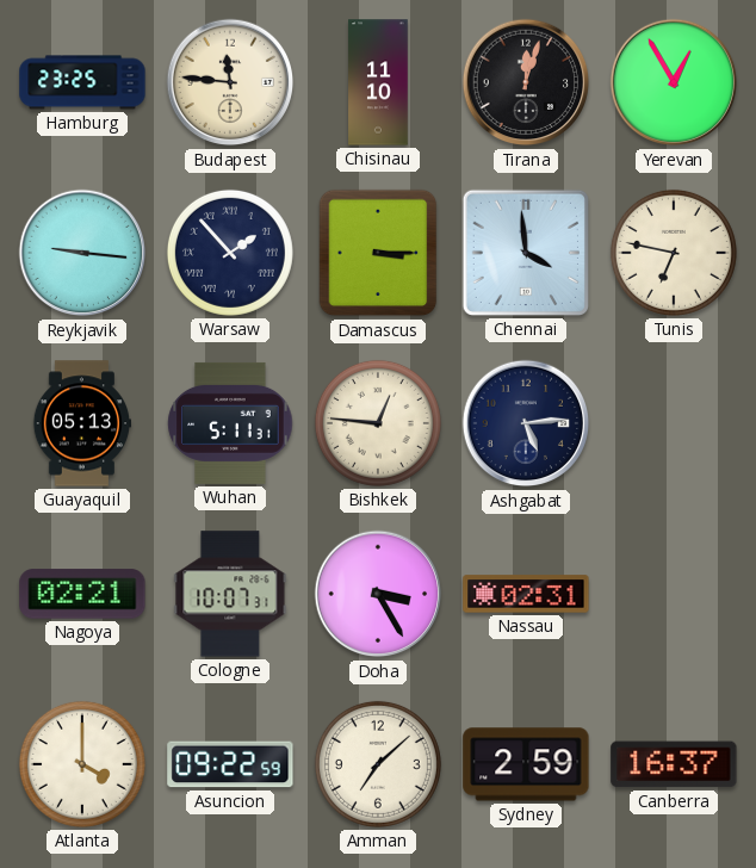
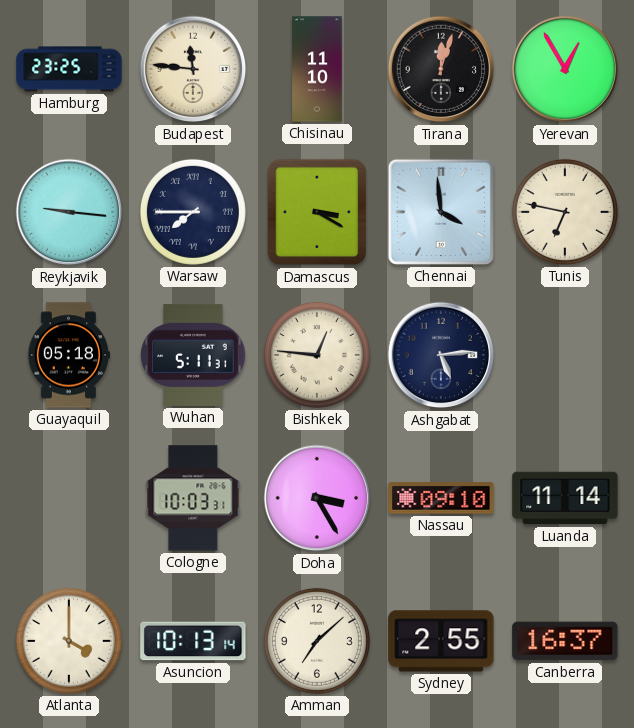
Warsaw: 1:53 -> 7:45
Damascus: 3:15 -> 3:20
Guayaquil: 05:13 -> 05:18
Nagoya: 02:21 -> none
Cologne: 10:07 -> 10:03
Nassau: 02:31 -> 09:10
Luanda: none -> 11:14
Asuncion: 09:22 -> 10:13
Sydney: 2:59 -> 2:55
